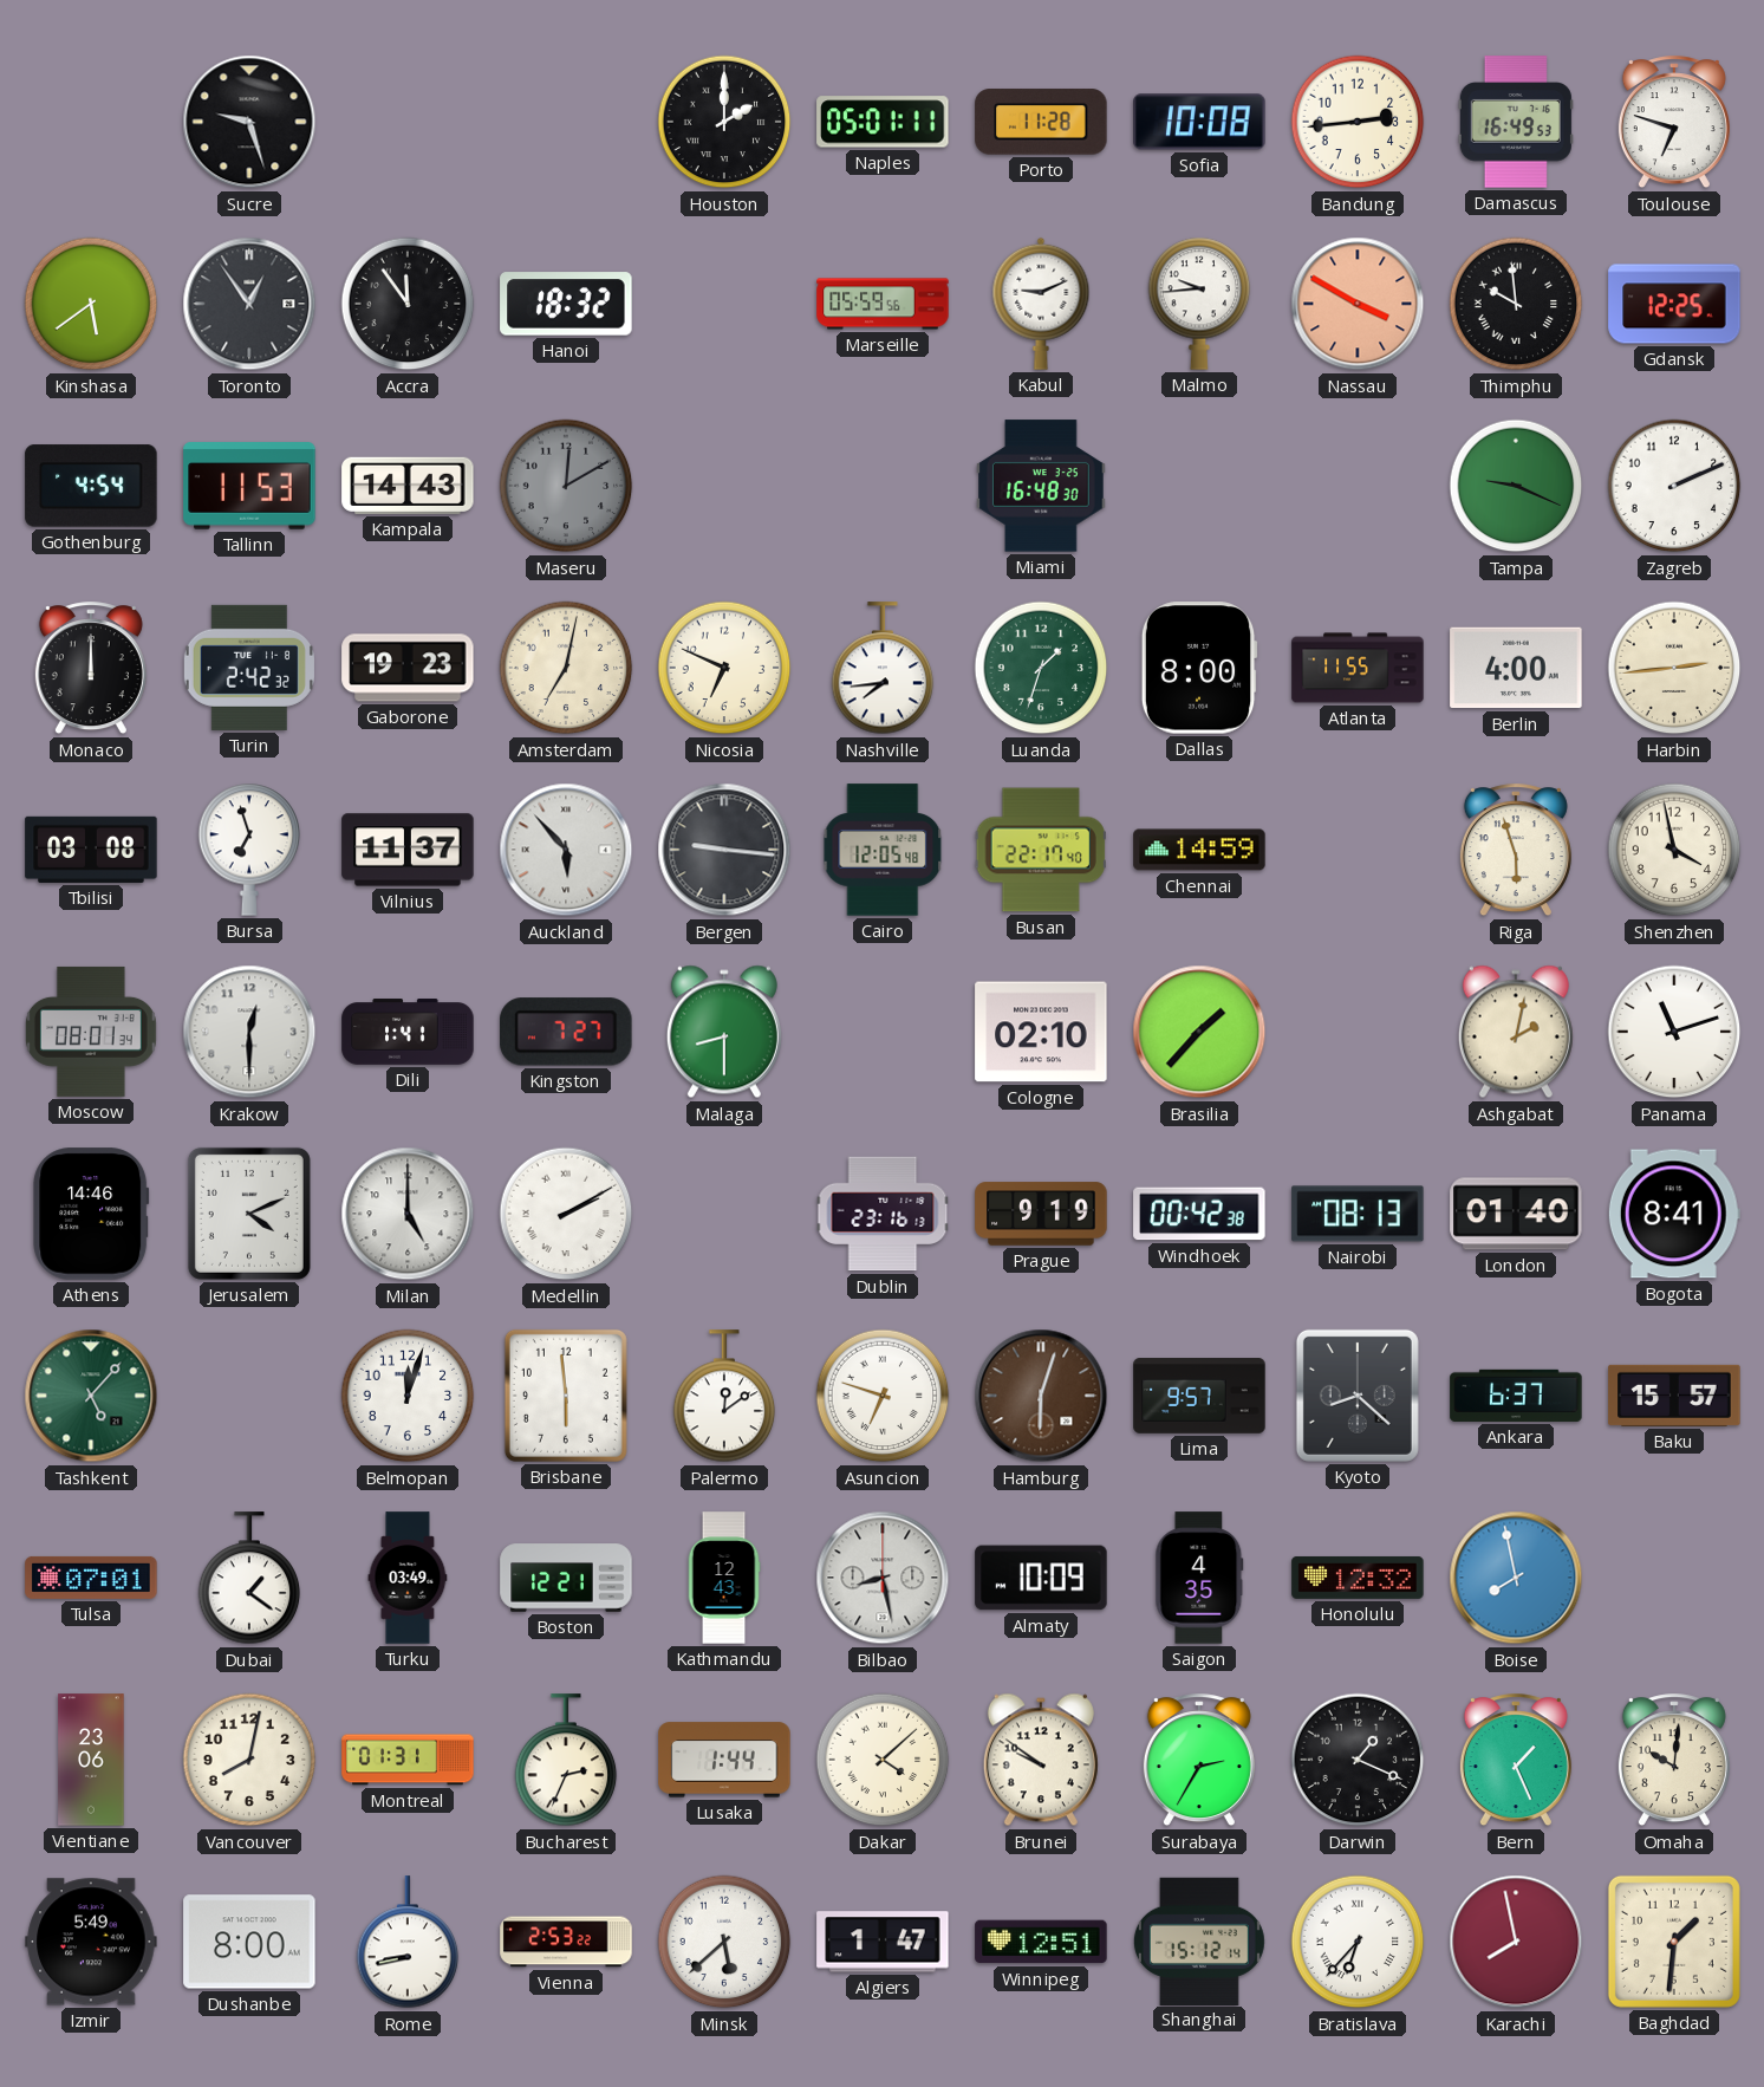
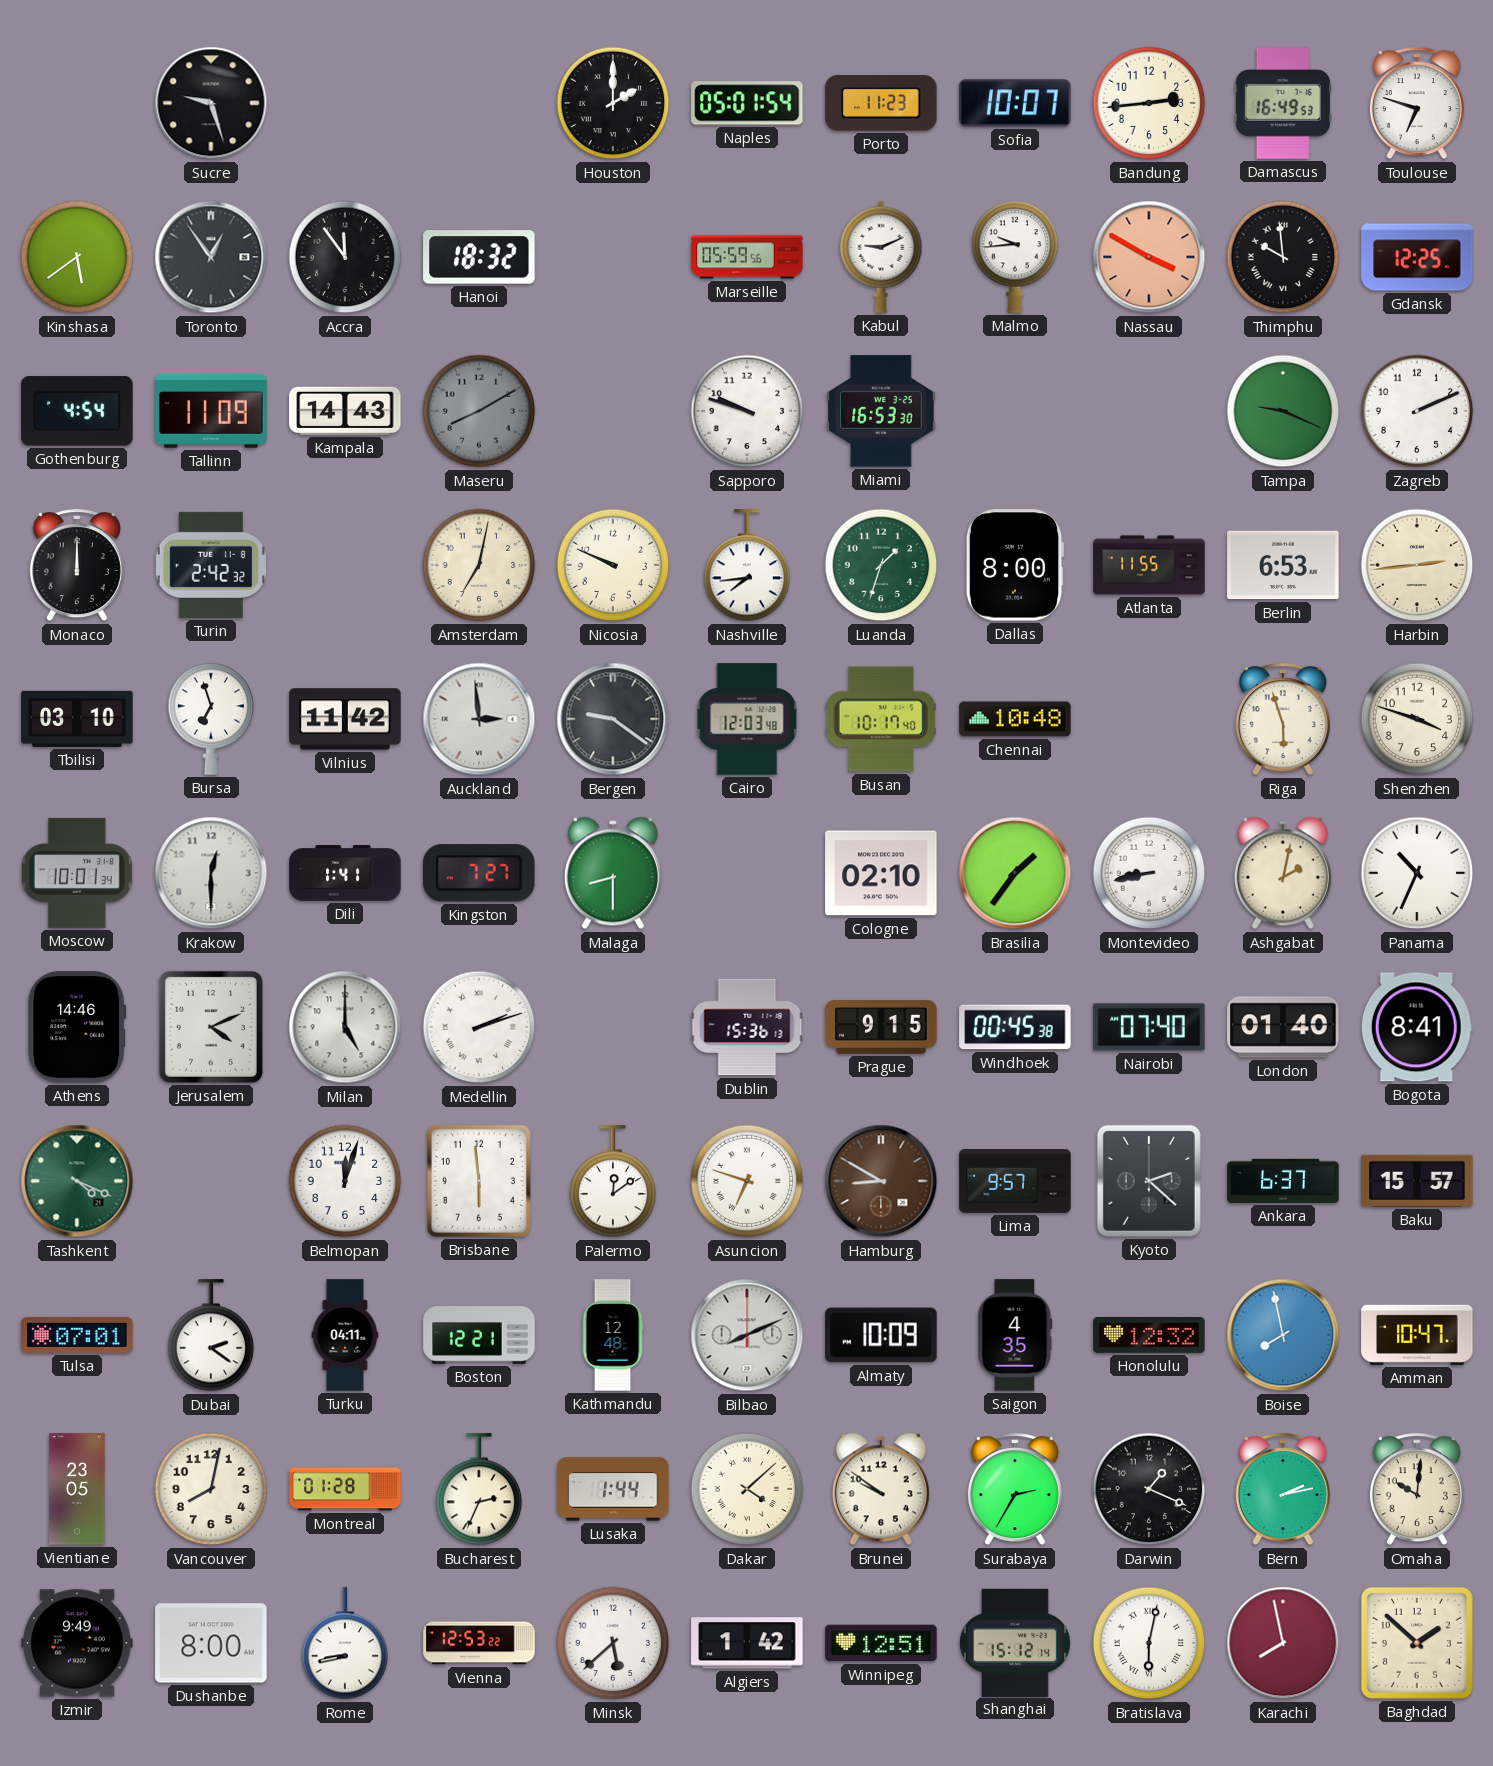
Naples: 05:01:11 -> 05:01:54
Porto: 11:28 -> 11:23
Sofia: 10:08 -> 10:07
Tallinn: 11:53 -> 11:09
Maseru: 12:10 -> 8:10
Sapporo: none -> 9:48
Miami: 16:48 -> 16:53
Gaborone: 19:23 -> none
Nicosia: 6:49 -> 9:49
Berlin: 4:00 -> 6:53
Tbilisi: 03:08 -> 03:10
Vilnius: 11:37 -> 11:42
Auckland: 5:53 -> 2:59
Bergen: 9:16 -> 9:21
Cairo: 12:05 -> 12:03
Busan: 22:17 -> 10:17
Chennai: 14:59 -> 10:48
Shenzhen: 3:58 -> 3:48
Moscow: 08:01 -> 10:01
Brasilia: 1:37 -> 1:36
Montevideo: none -> 8:43
Panama: 11:12 -> 10:34
Medellin: 2:10 -> 2:12
Dublin: 23:16 -> 15:36
Prague: 9:19 -> 9:15
Windhoek: 00:42 -> 00:45
Nairobi: 08:13 -> 07:40
Tashkent: 5:07 -> 4:19
Hamburg: 6:03 -> 8:50
Kyoto: 8:22 -> 2:22
Dubai: 1:21 -> 2:21
Turku: 03:49 -> 04:11
Kathmandu: 12:43 -> 12:48
Bilbao: 8:28 -> 8:11
Amman: none -> 10:47
Vientiane: 23:06 -> 23:05
Montreal: 01:31 -> 01:28
Bern: 1:26 -> 2:13
Izmir: 5:49 -> 9:49
Vienna: 2:53 -> 12:53
Algiers: 1:47 -> 1:42
Bratislava: 6:37 -> 6:02
Baghdad: 1:31 -> 1:52
